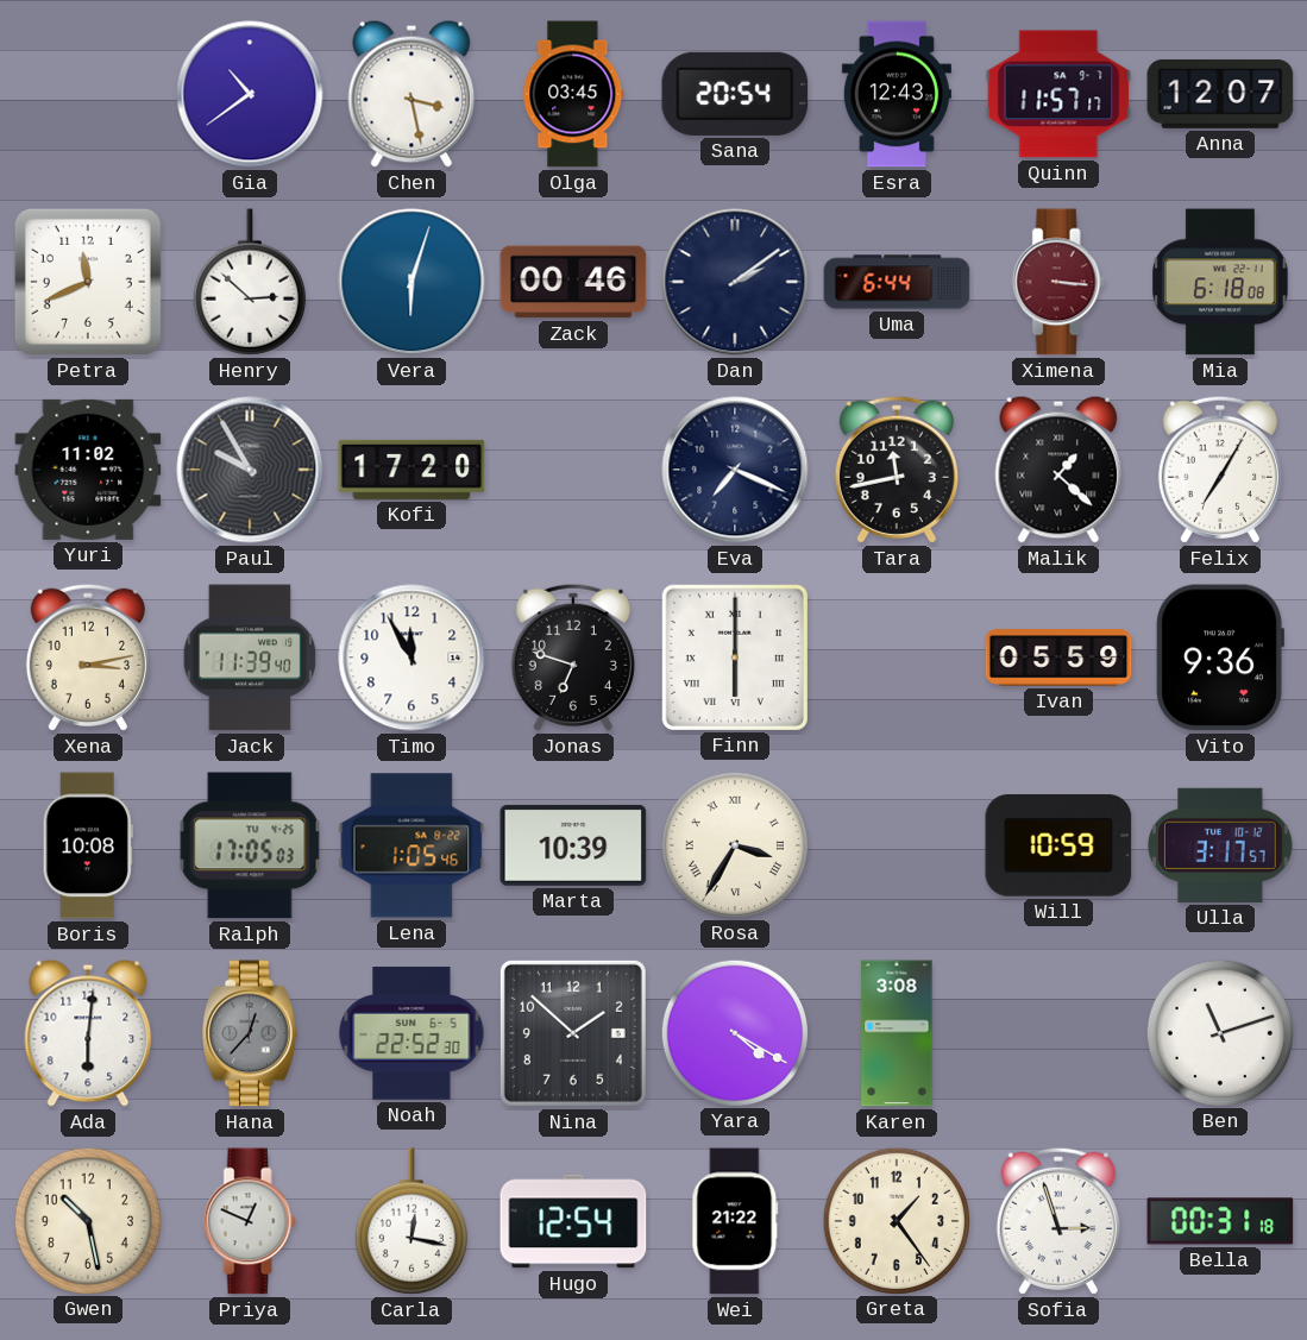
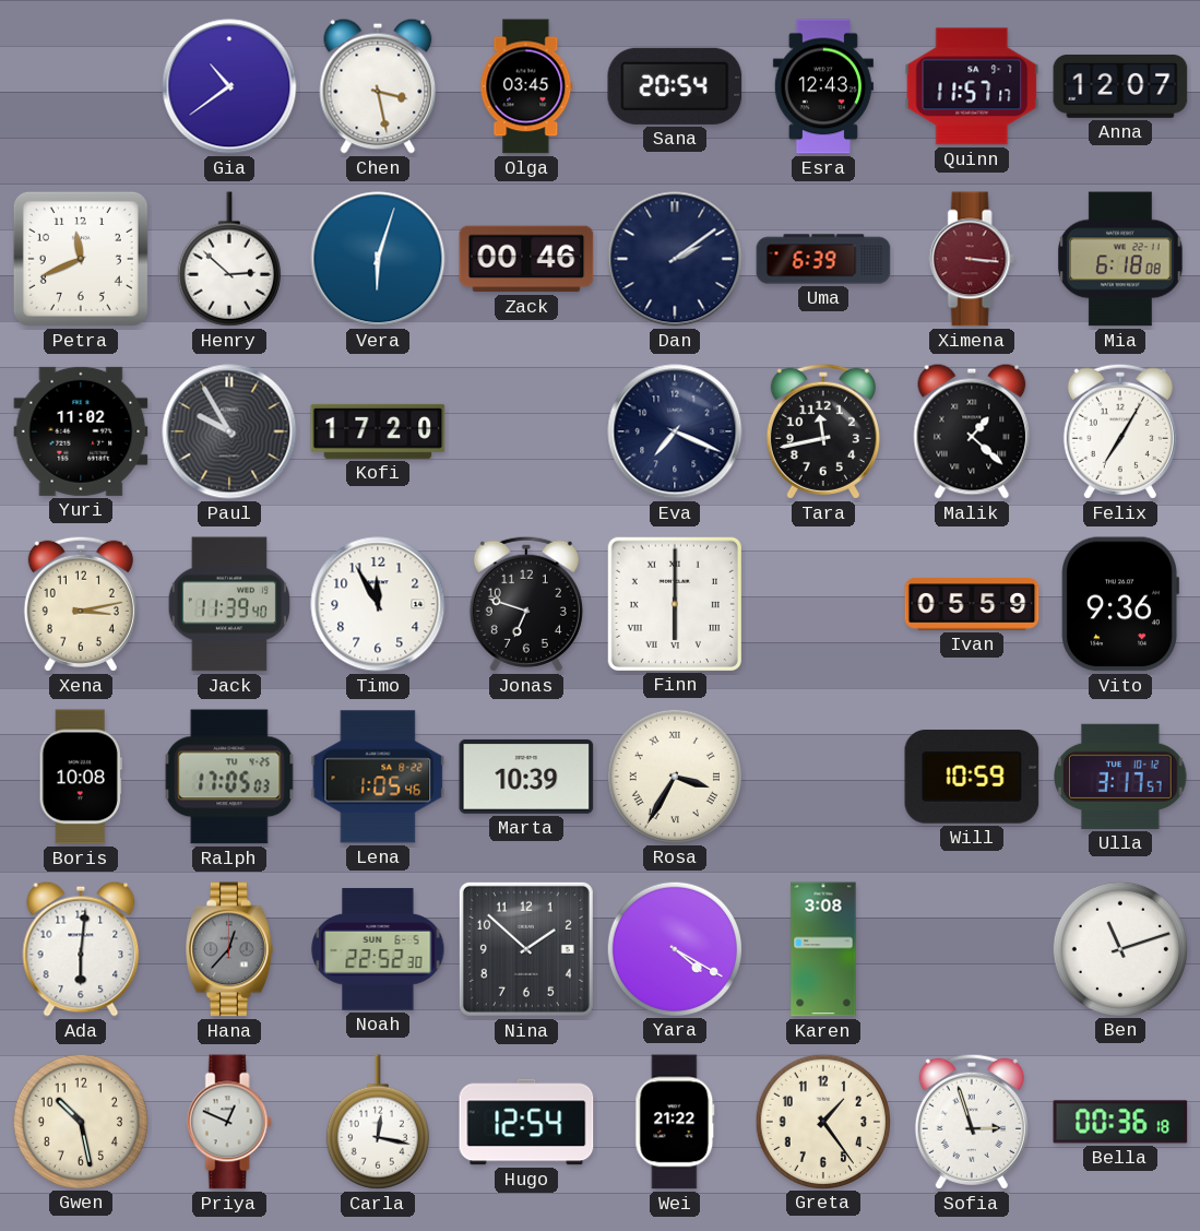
Uma: 6:44 -> 6:39
Bella: 00:31 -> 00:36
